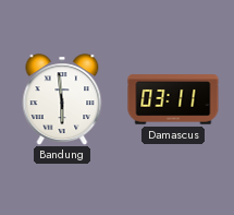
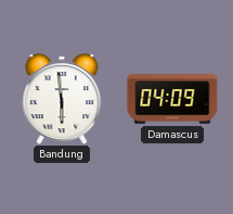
Damascus: 03:11 -> 04:09
